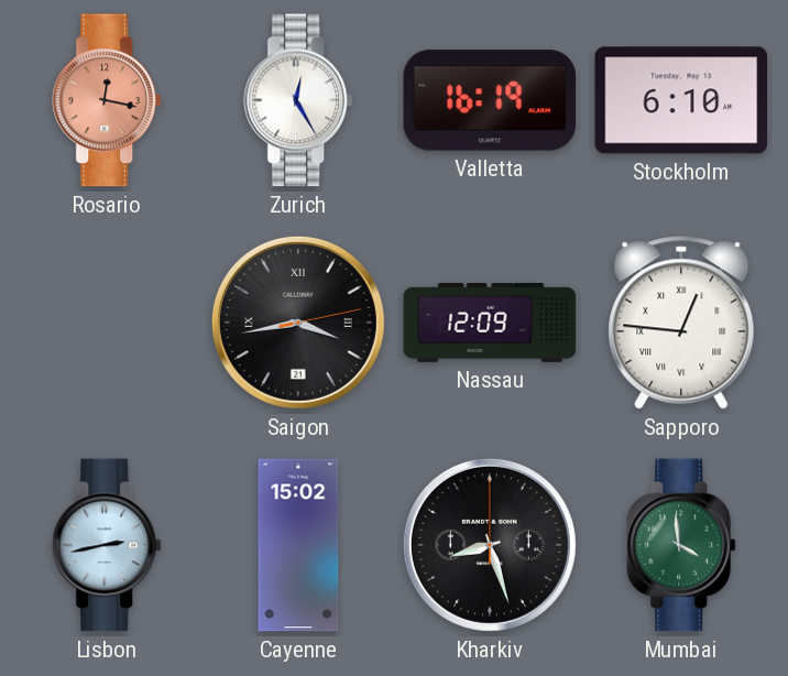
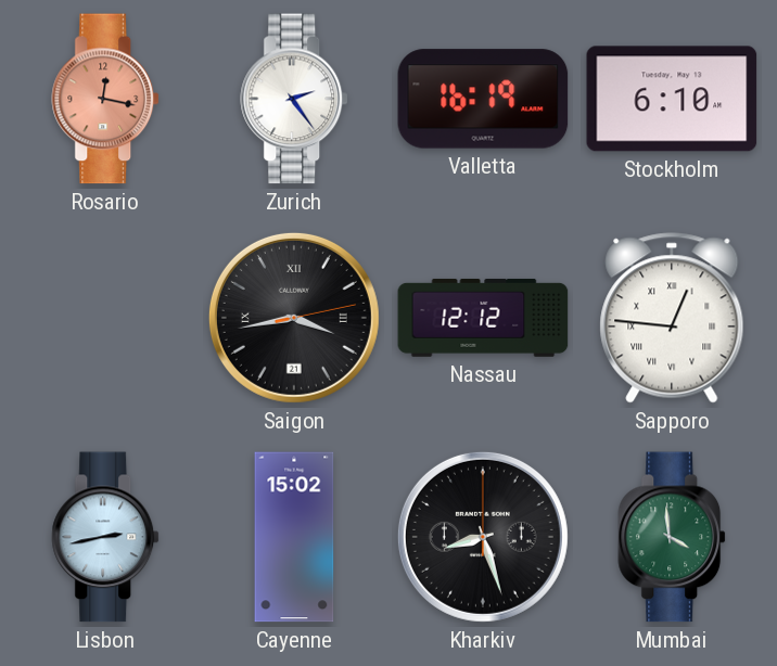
Zurich: 12:25 -> 2:24
Nassau: 12:09 -> 12:12
